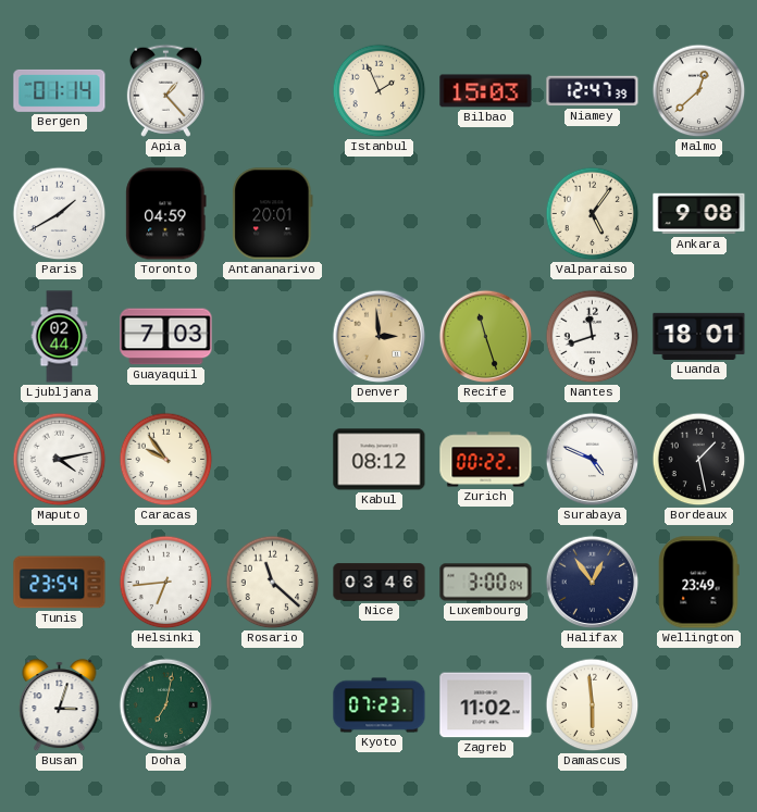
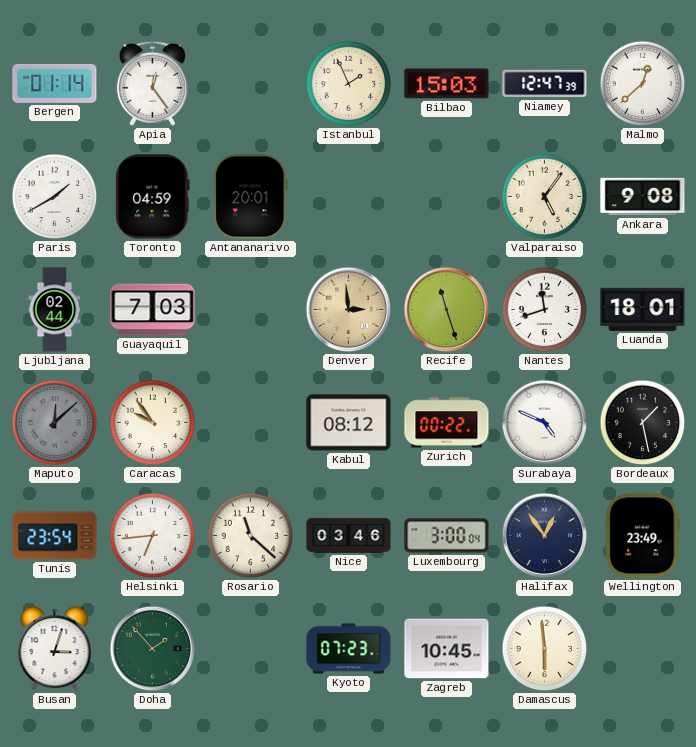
Apia: 1:23 -> 12:24
Maputo: 4:13 -> 12:08
Maputo dial: white -> grey
Doha: 7:02 -> 1:53
Zagreb: 11:02 -> 10:45
